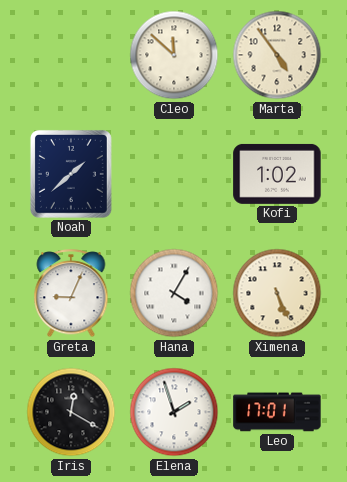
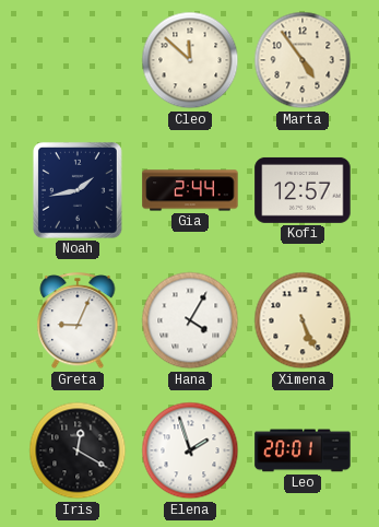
Noah: 1:38 -> 1:43
Gia: none -> 2:44
Kofi: 1:02 -> 12:57
Leo: 17:01 -> 20:01
